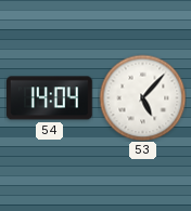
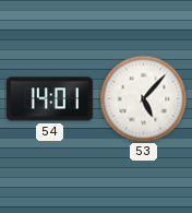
54: 14:04 -> 14:01
